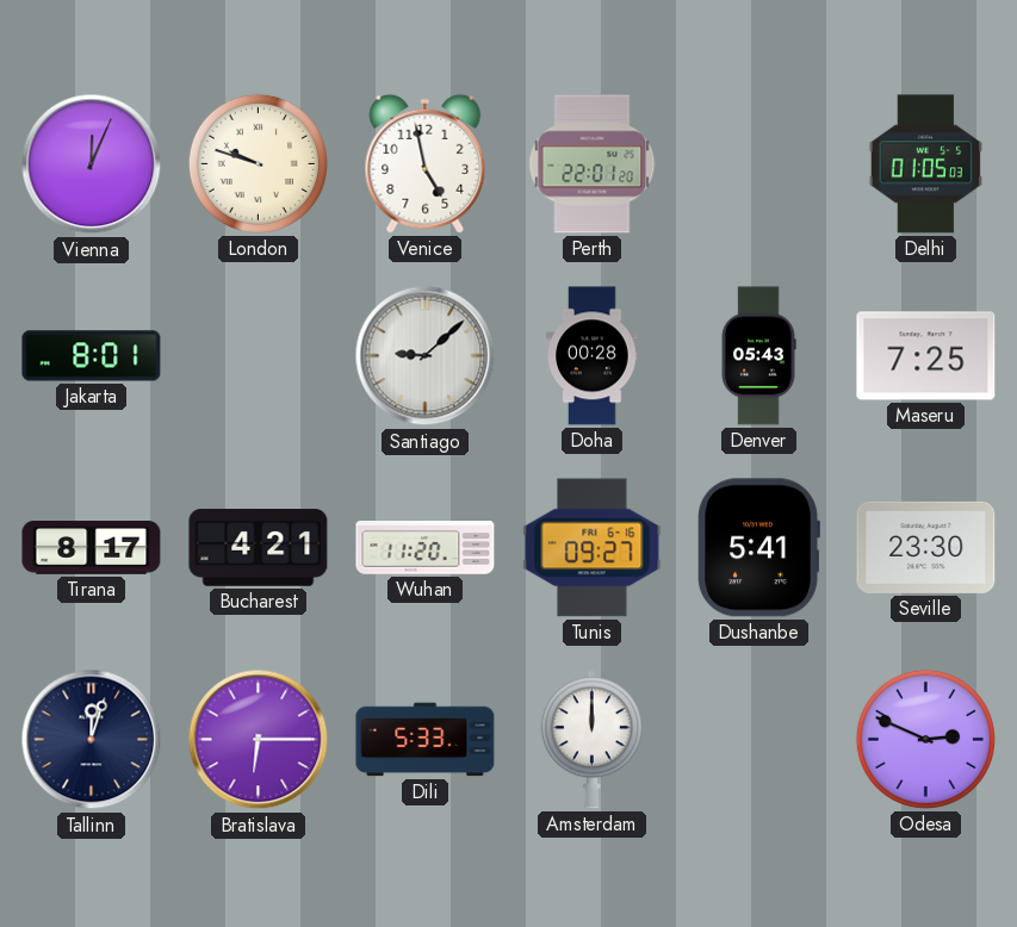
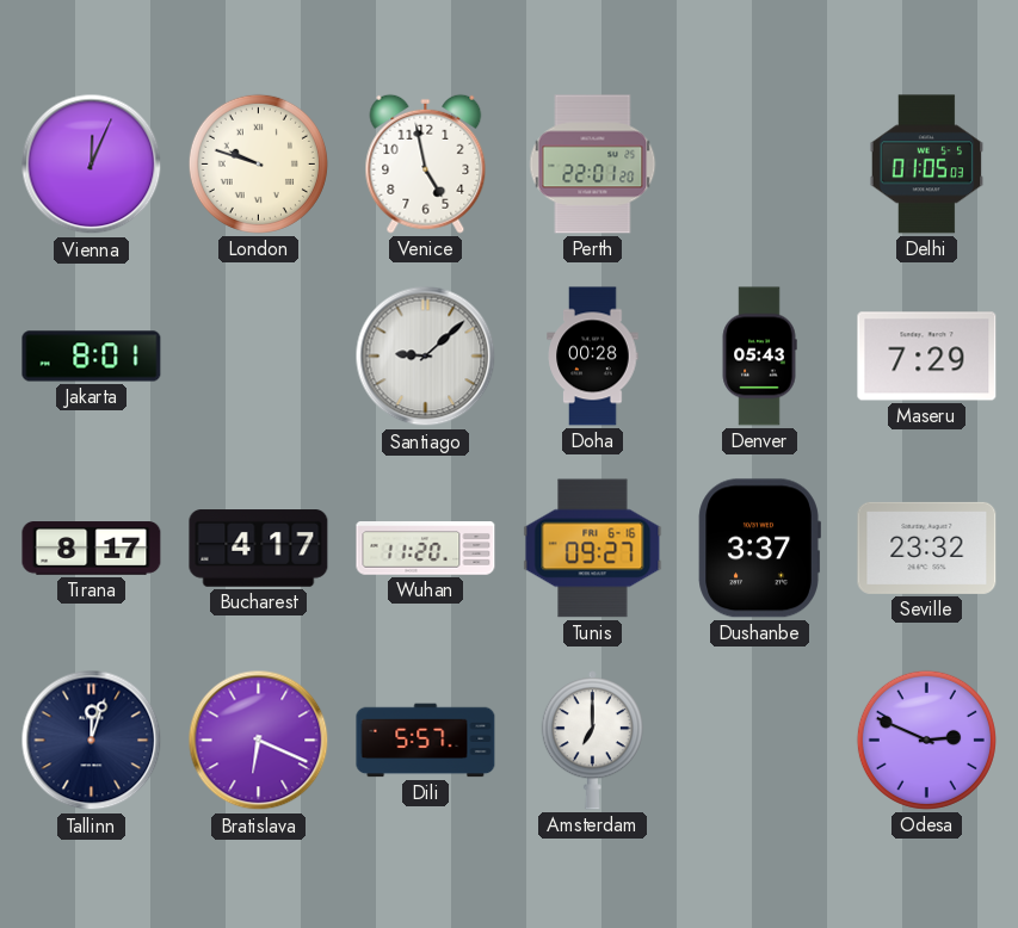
Maseru: 7:25 -> 7:29
Bucharest: 4:21 -> 4:17
Dushanbe: 5:41 -> 3:37
Seville: 23:30 -> 23:32
Bratislava: 6:15 -> 6:19
Dili: 5:33 -> 5:57
Amsterdam: 12:00 -> 7:00
